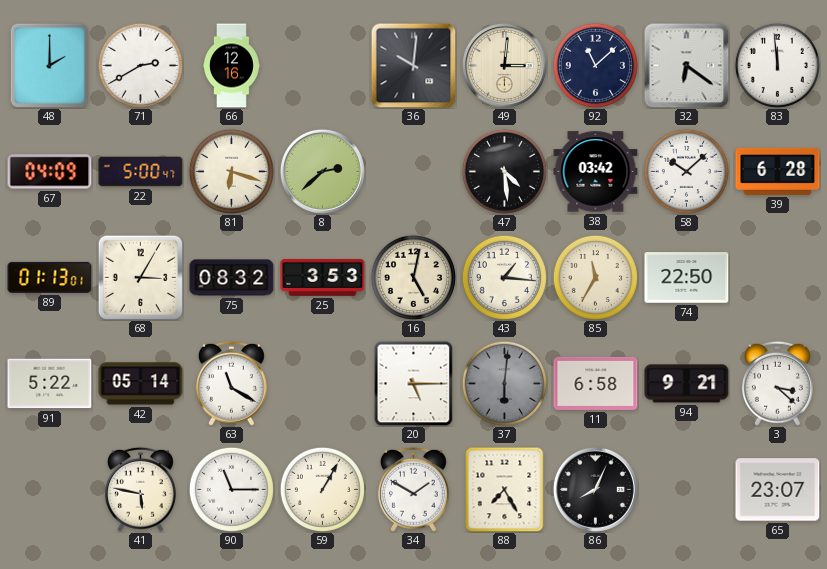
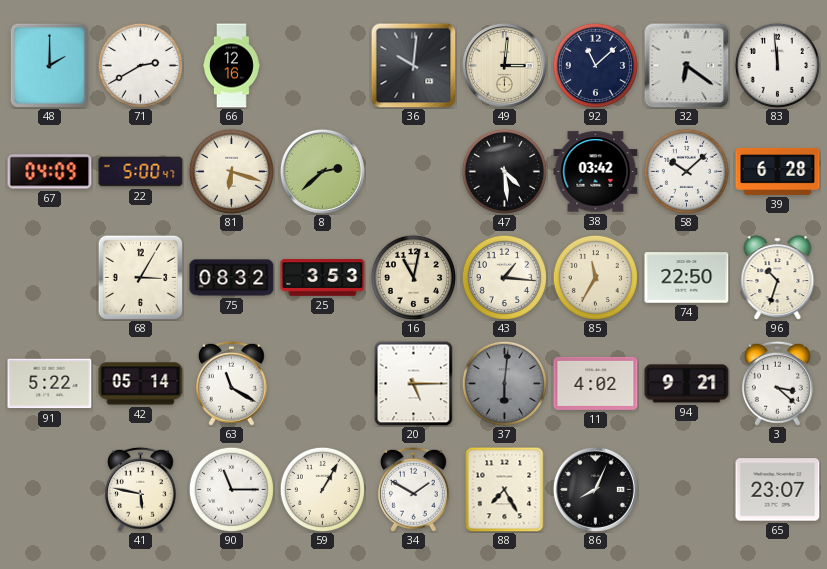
89: 01:13 -> none
16: 5:02 -> 11:02
96: none -> 10:33
11: 6:58 -> 4:02
